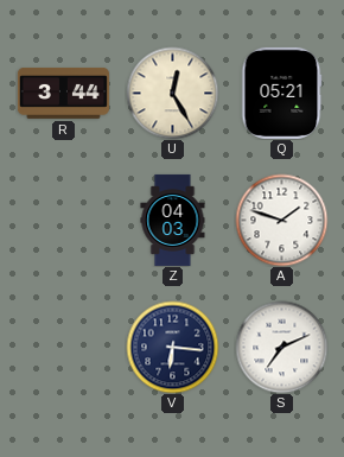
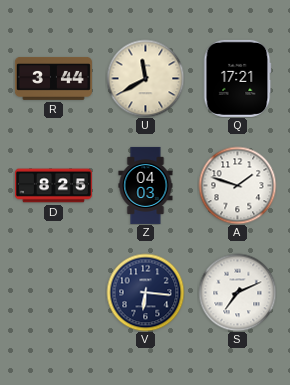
U: 12:25 -> 11:40
Q: 05:21 -> 17:21
D: none -> 8:25
